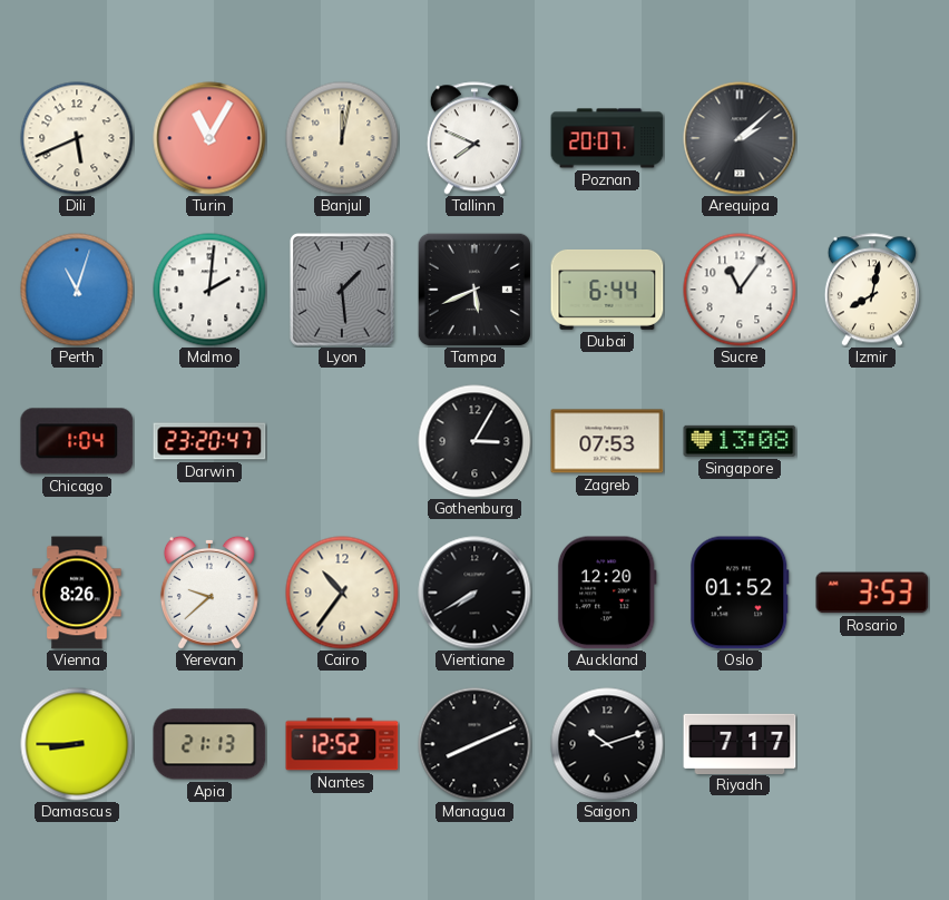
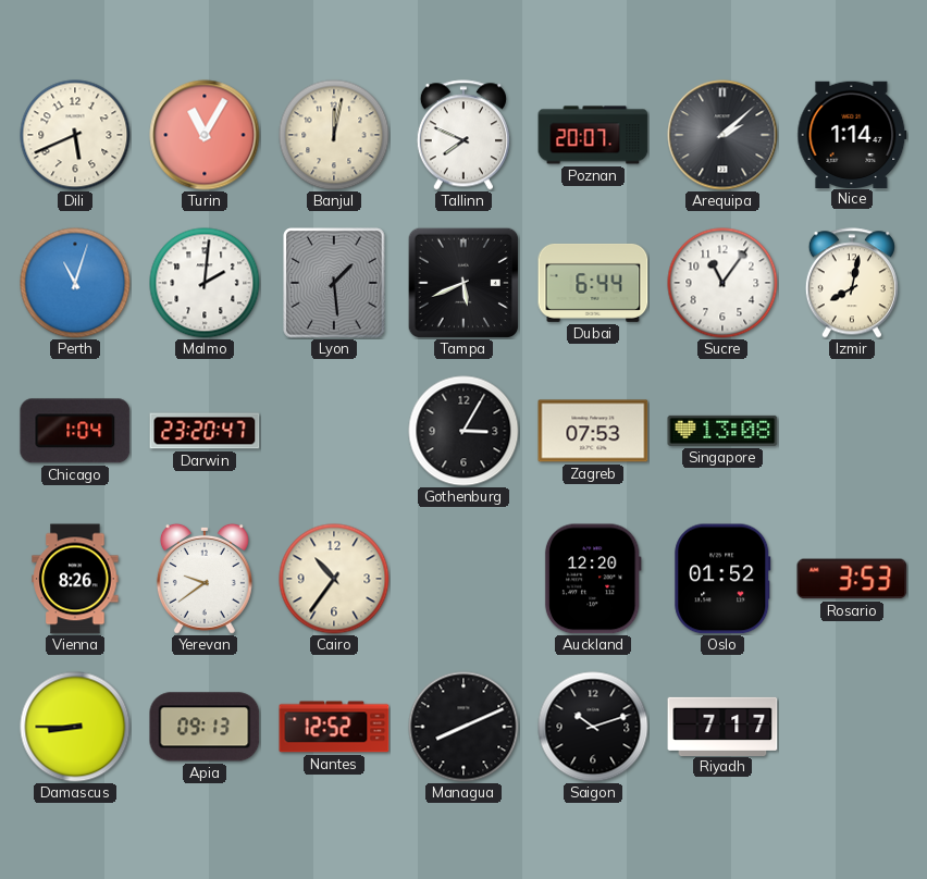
Nice: none -> 1:14
Yerevan: 9:38 -> 9:39
Vientiane: 7:40 -> none
Apia: 21:13 -> 09:13
